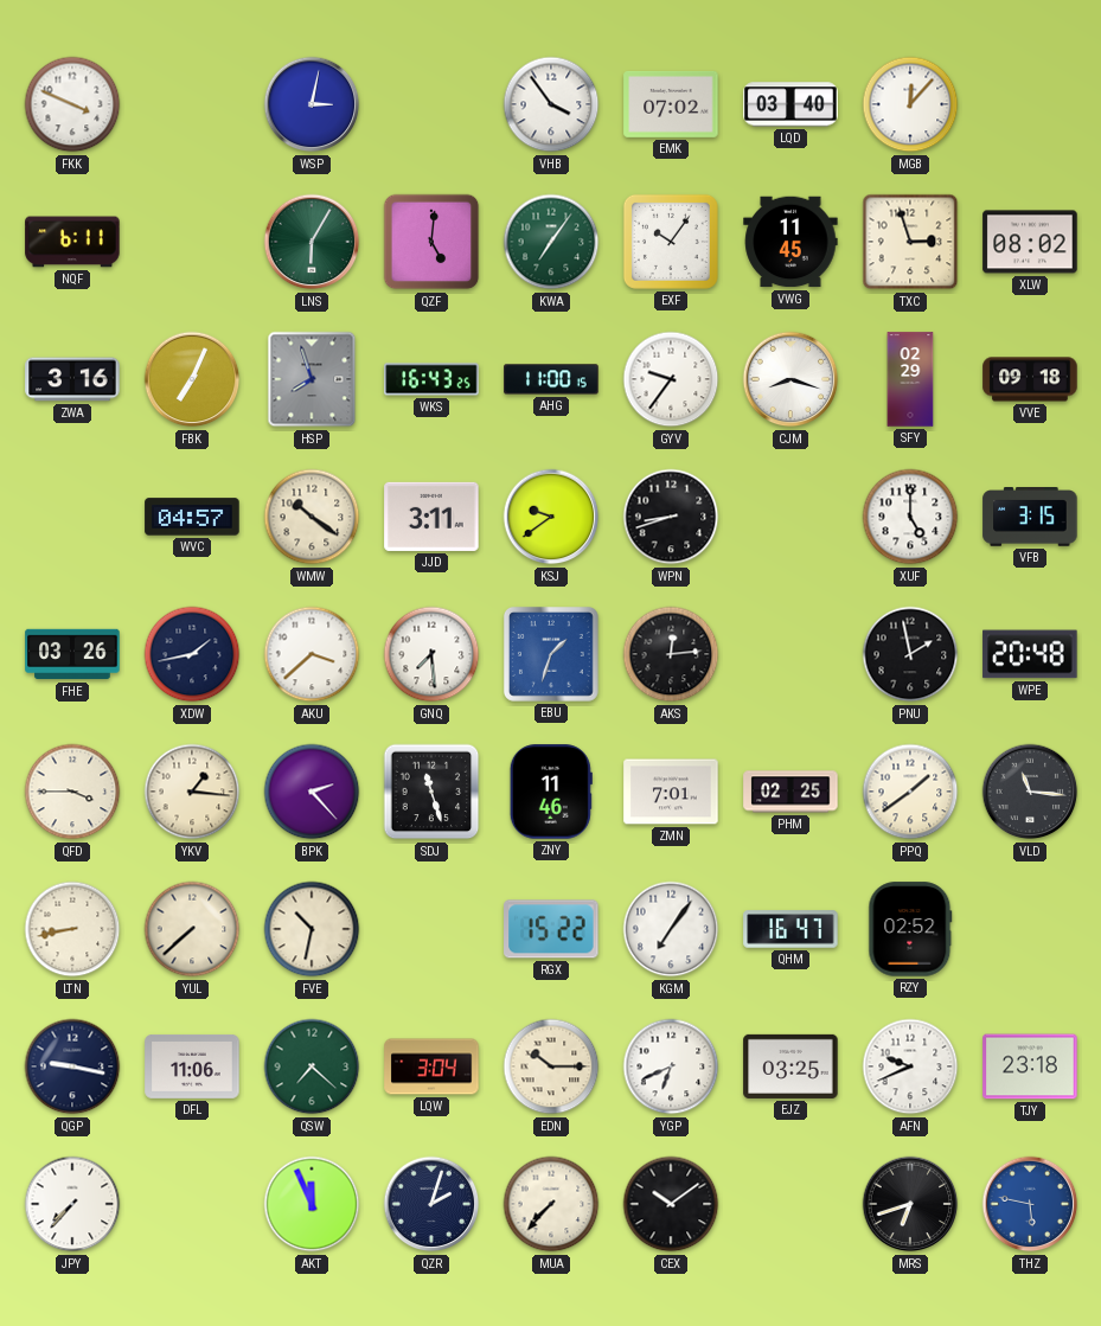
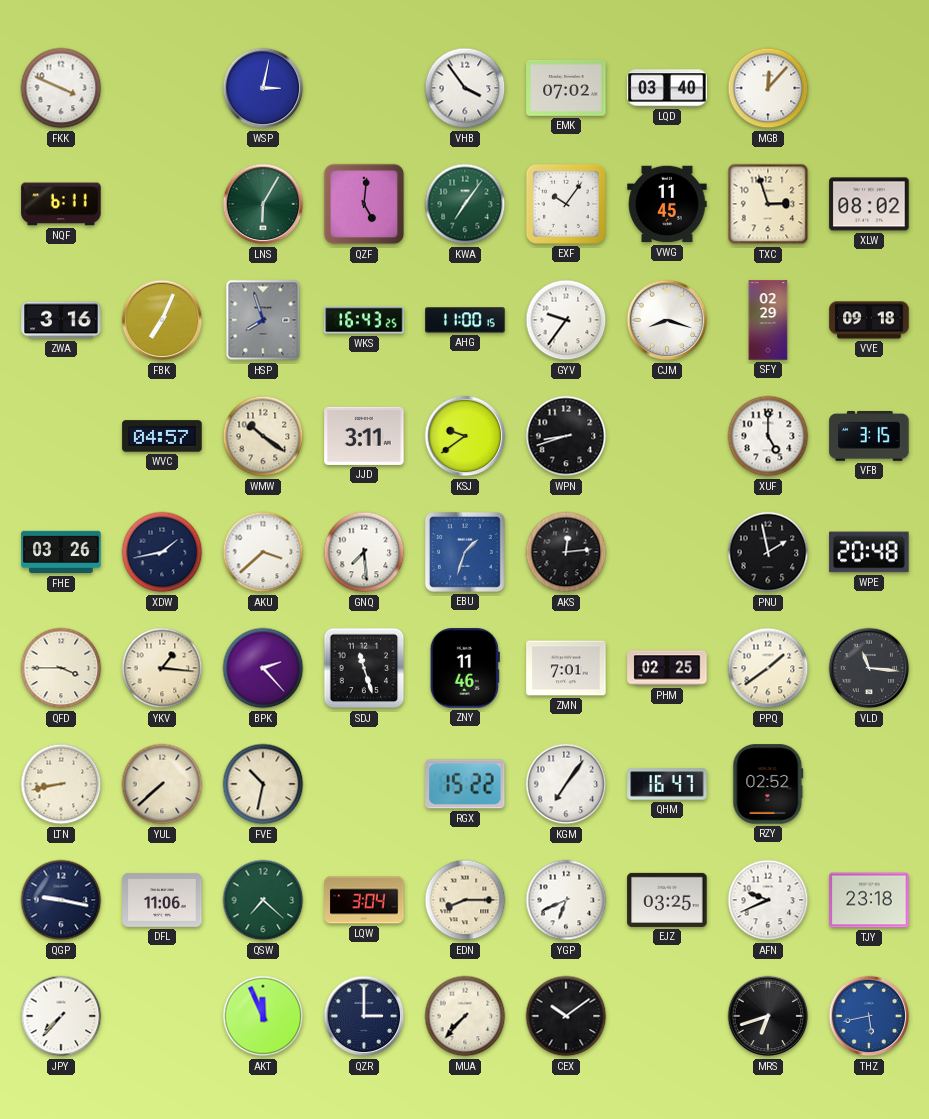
EDN: 10:15 -> 8:15
QZR: 2:03 -> 3:00
THZ: 5:47 -> 5:43
